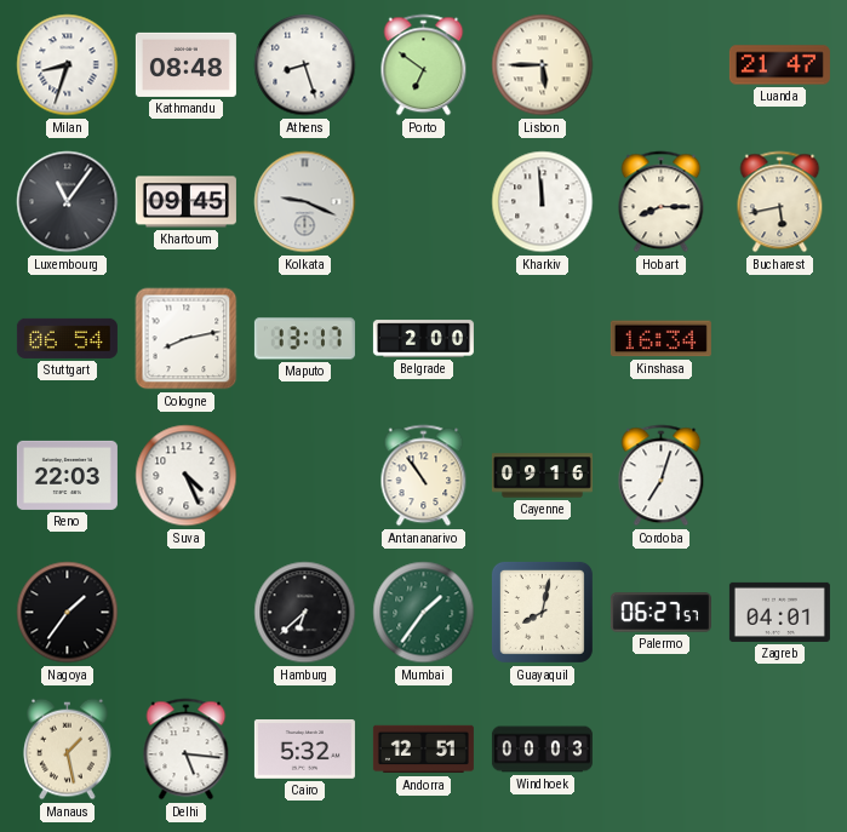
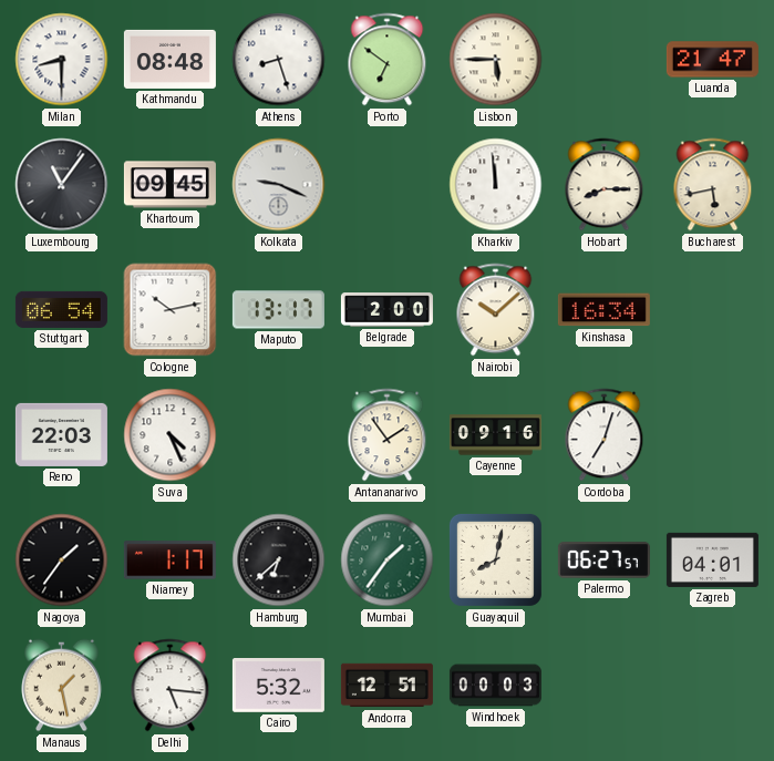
Milan: 8:33 -> 8:30
Cologne: 8:13 -> 10:13
Nairobi: none -> 10:08
Antananarivo: 10:54 -> 1:54
Niamey: none -> 1:17
